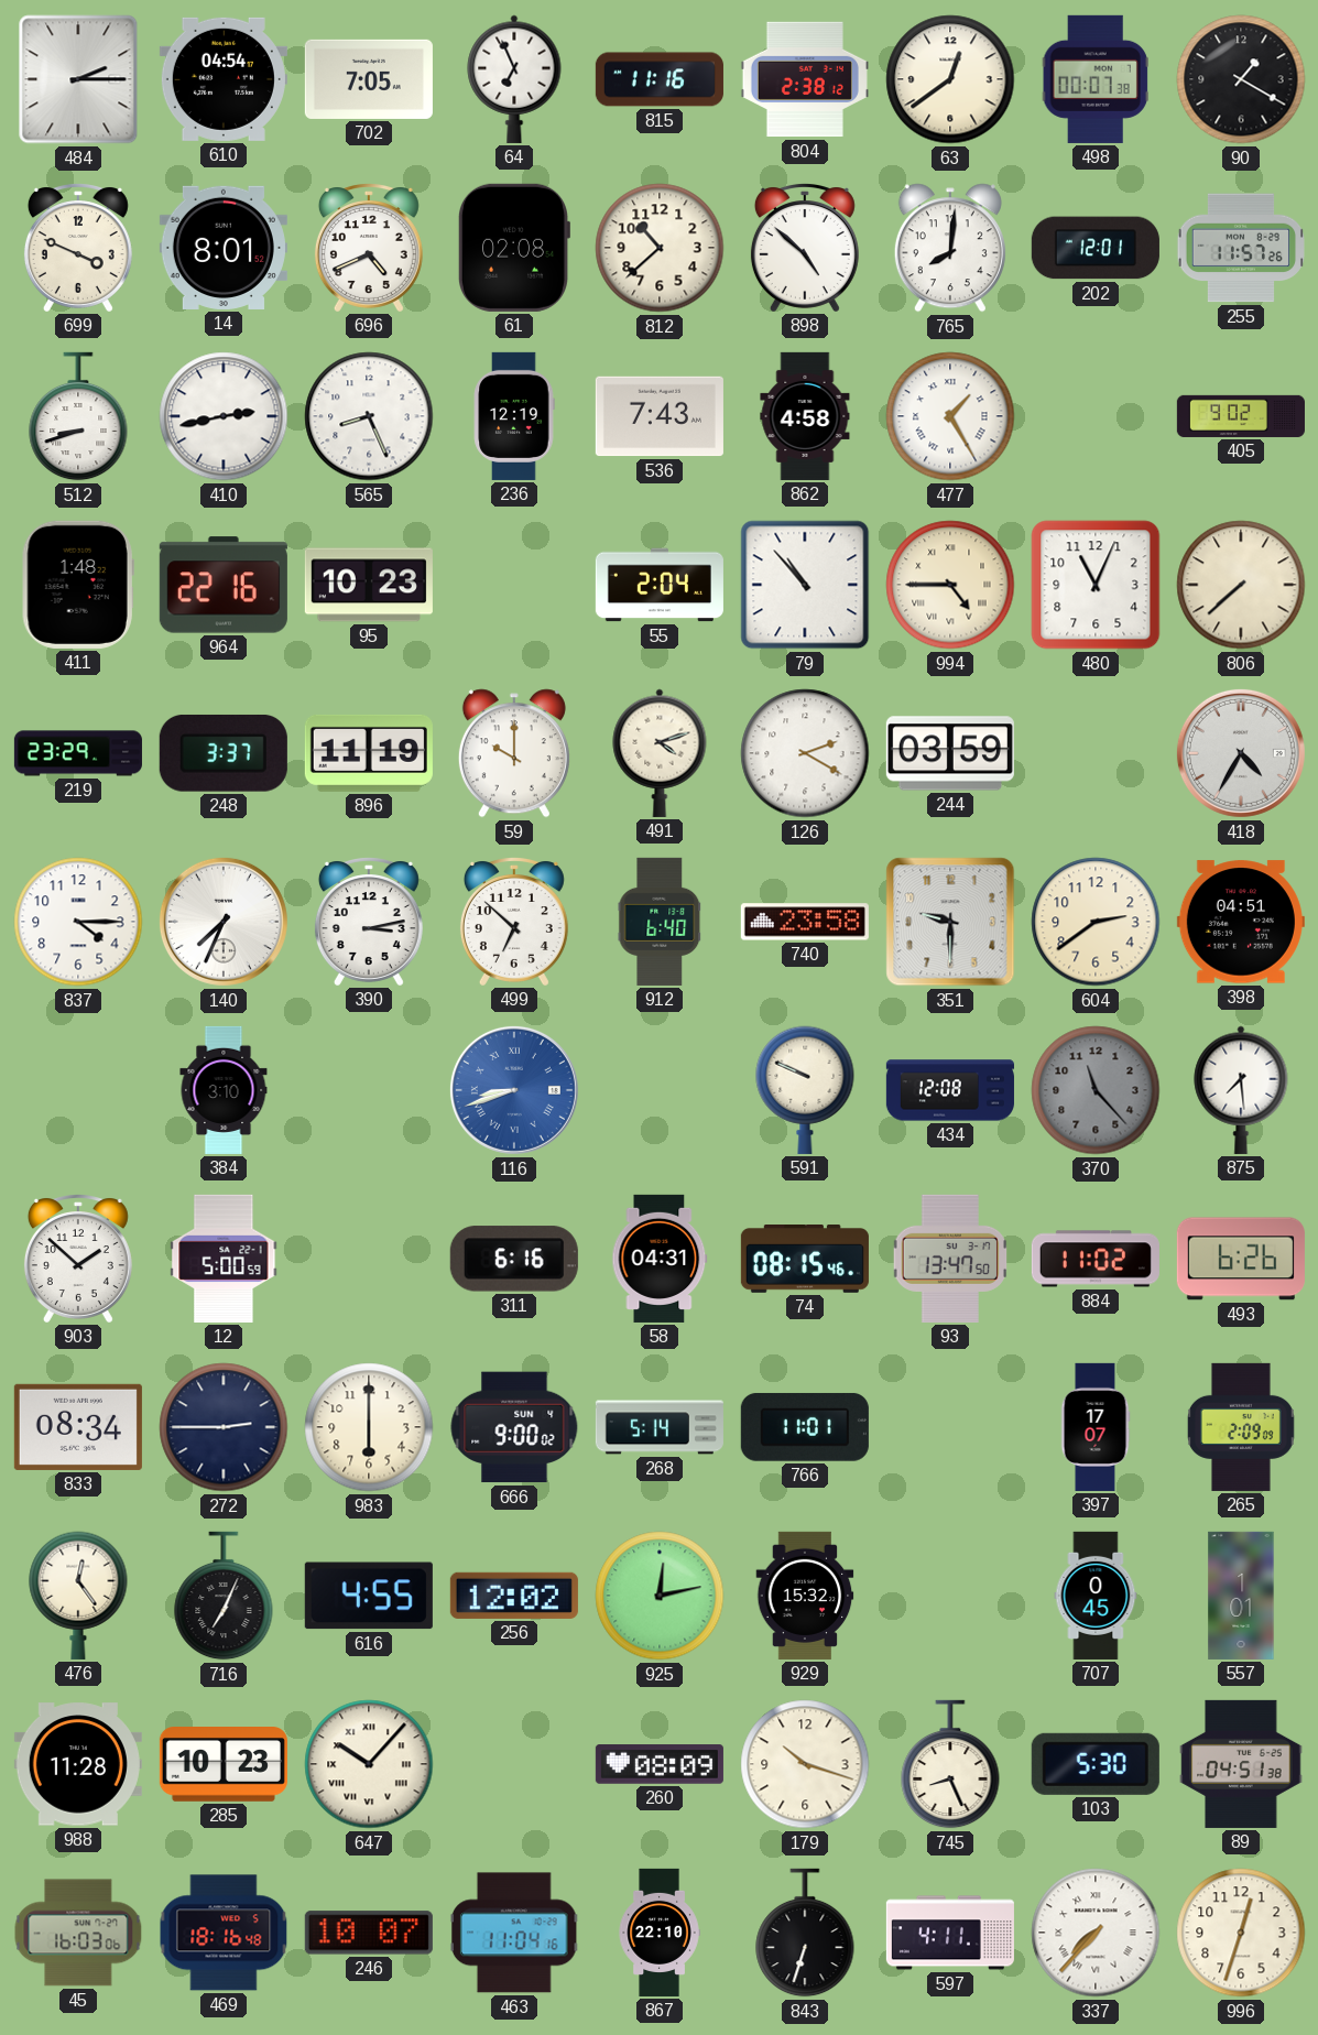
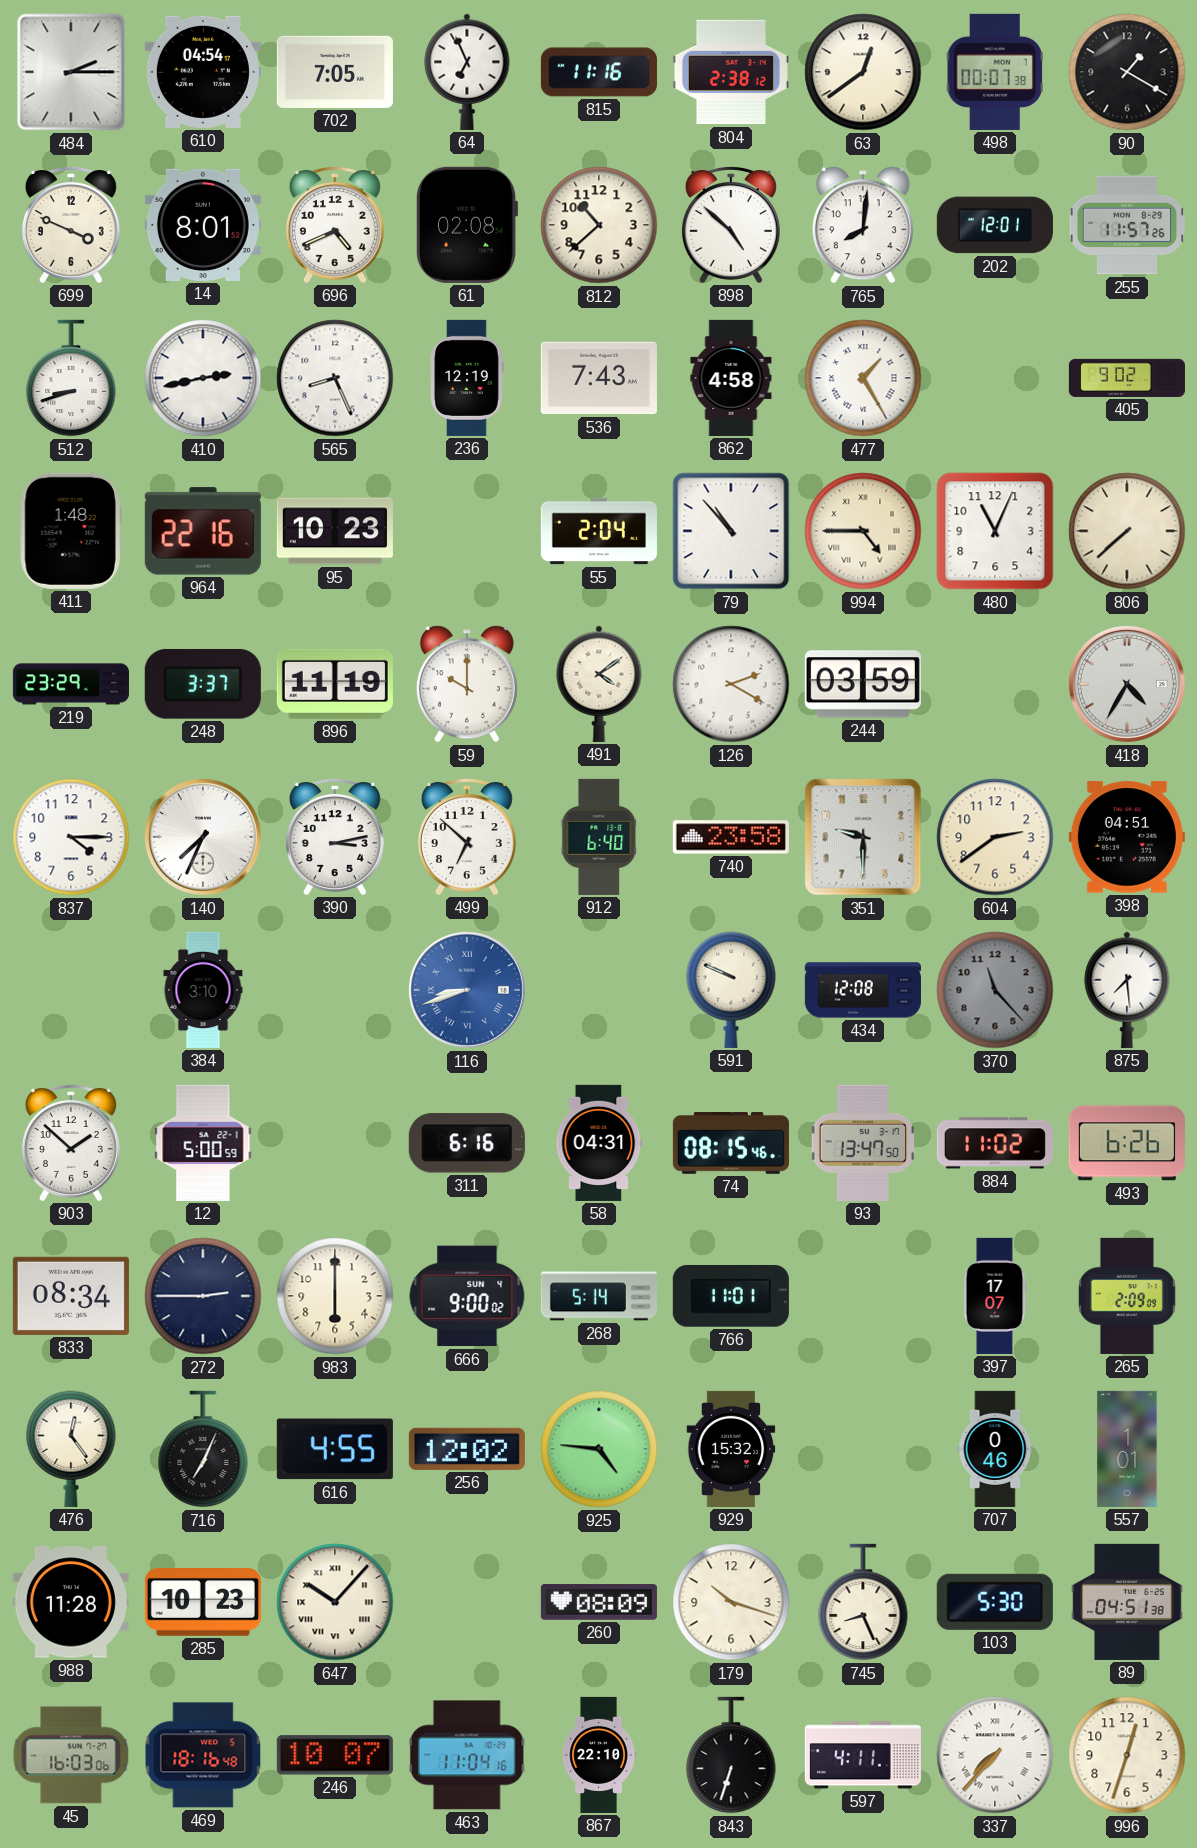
491: 4:12 -> 4:09
925: 12:13 -> 4:46
707: 0:45 -> 0:46
